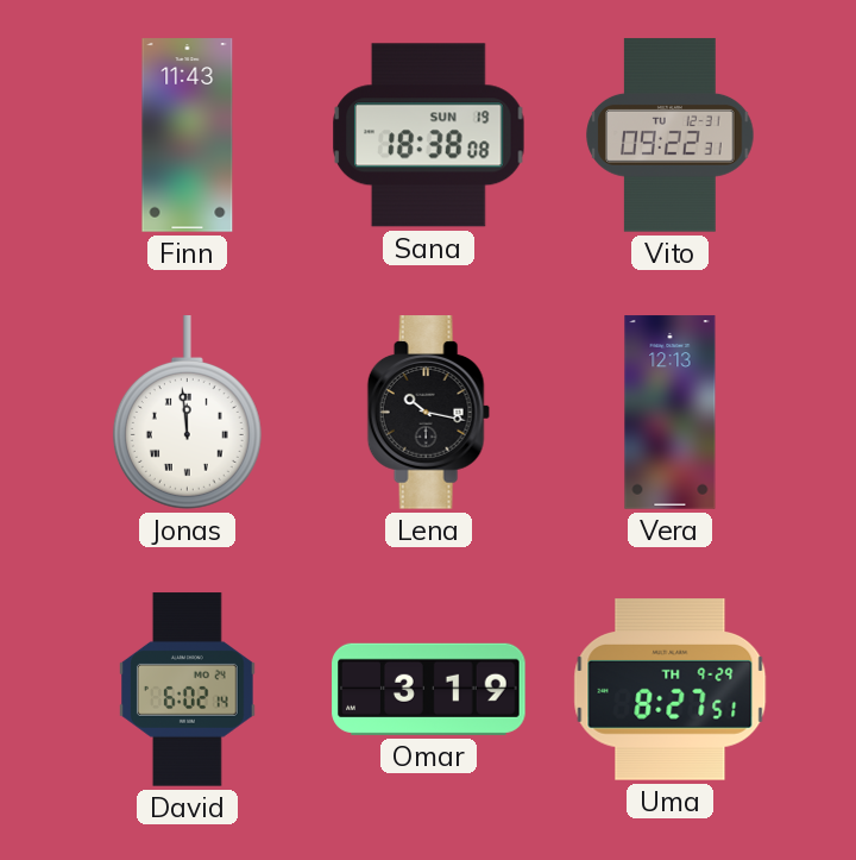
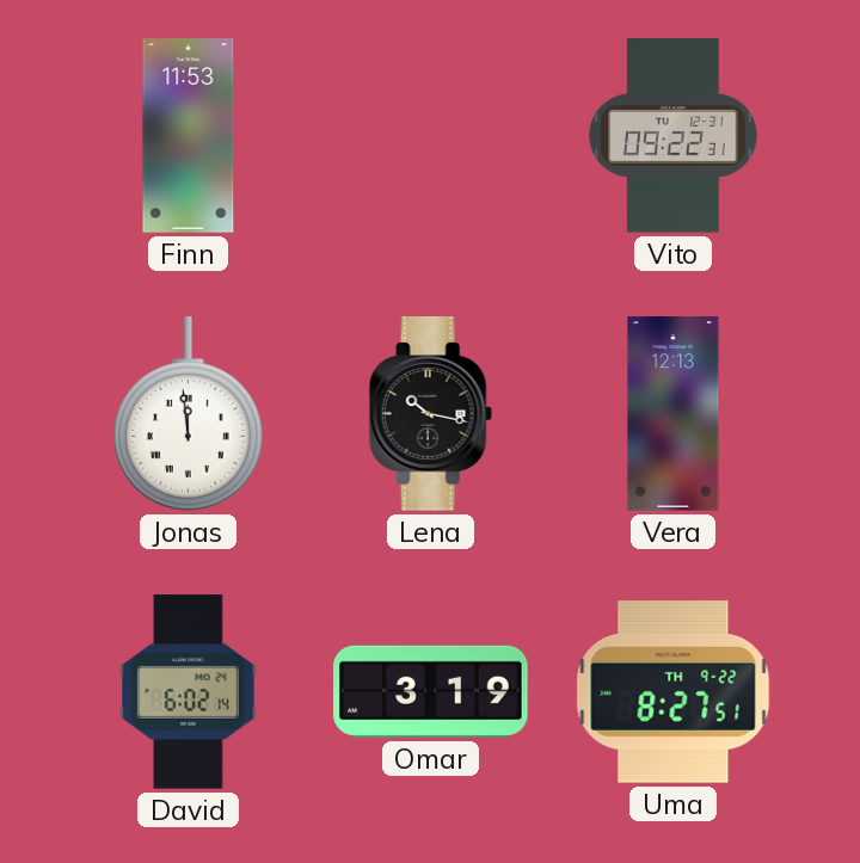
Finn: 11:43 -> 11:53
Sana: 18:38 -> none
Uma date: TH 9-29 -> TH 9-22
